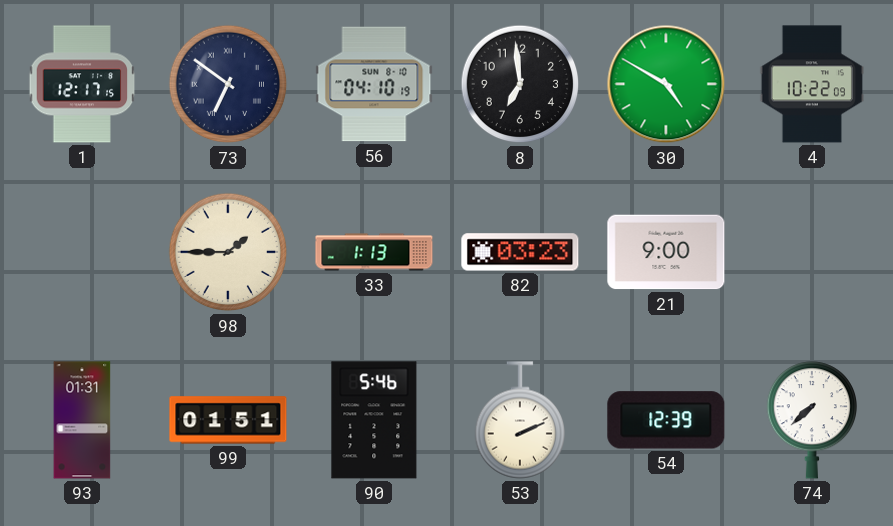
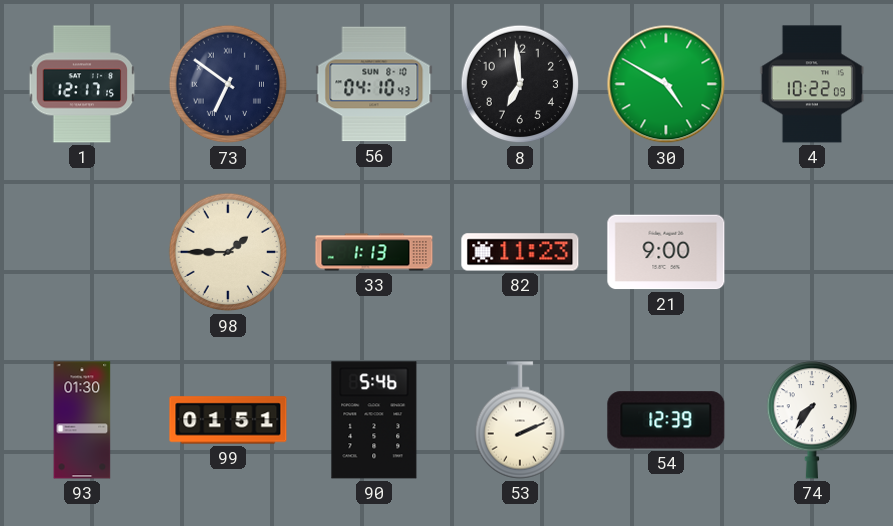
56: 04:10:19 -> 04:10:43
82: 03:23 -> 11:23
93: 01:31 -> 01:30
74: 7:38 -> 7:36
